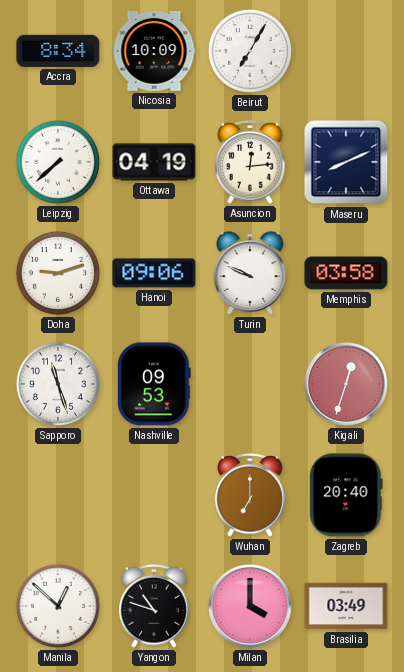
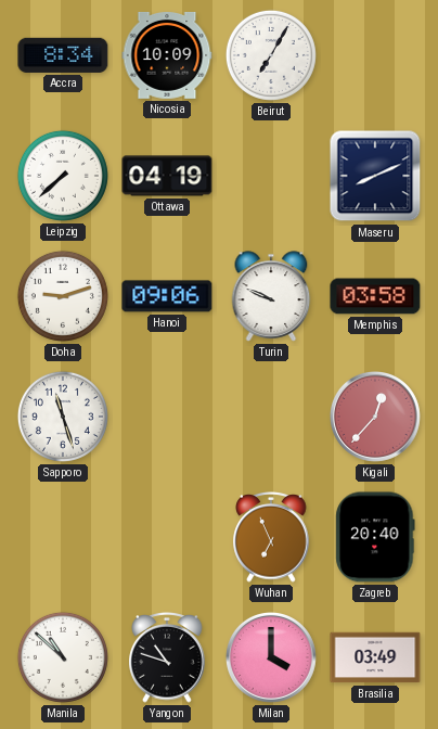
Asuncion: 12:14 -> none
Nashville: 09:53 -> none
Kigali: 12:33 -> 12:37
Wuhan: 7:00 -> 6:56
Manila: 12:52 -> 10:52
